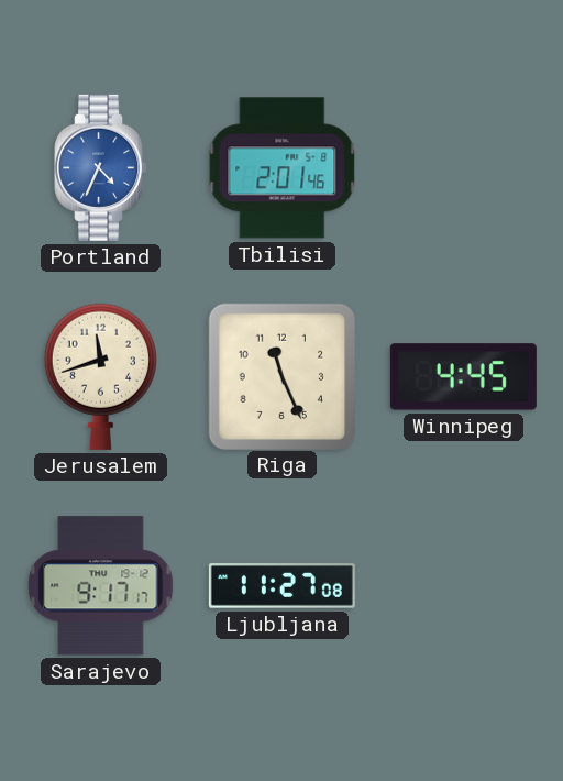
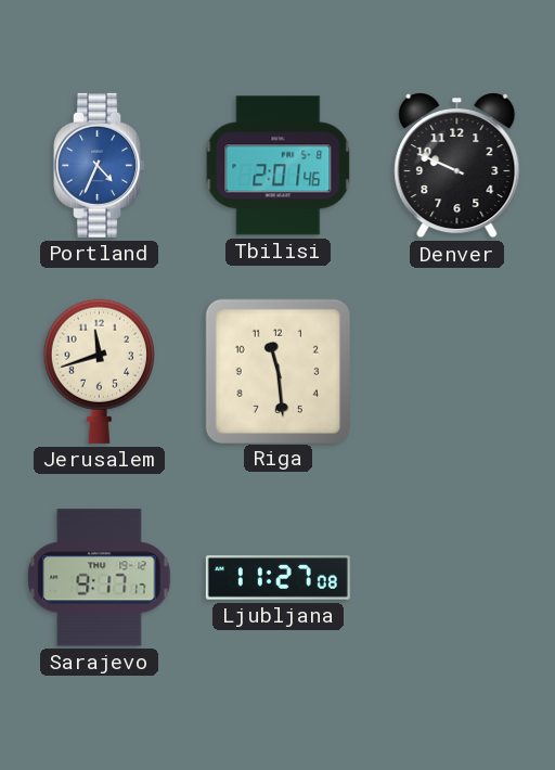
Denver: none -> 9:49
Riga: 11:26 -> 11:29
Winnipeg: 4:45 -> none
